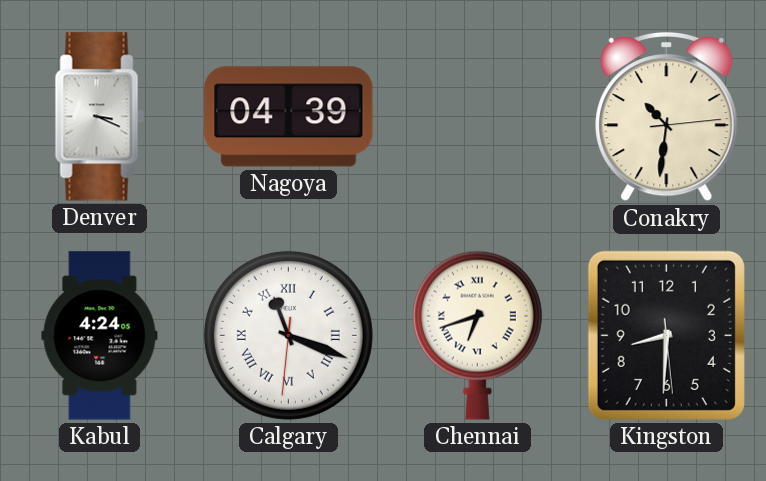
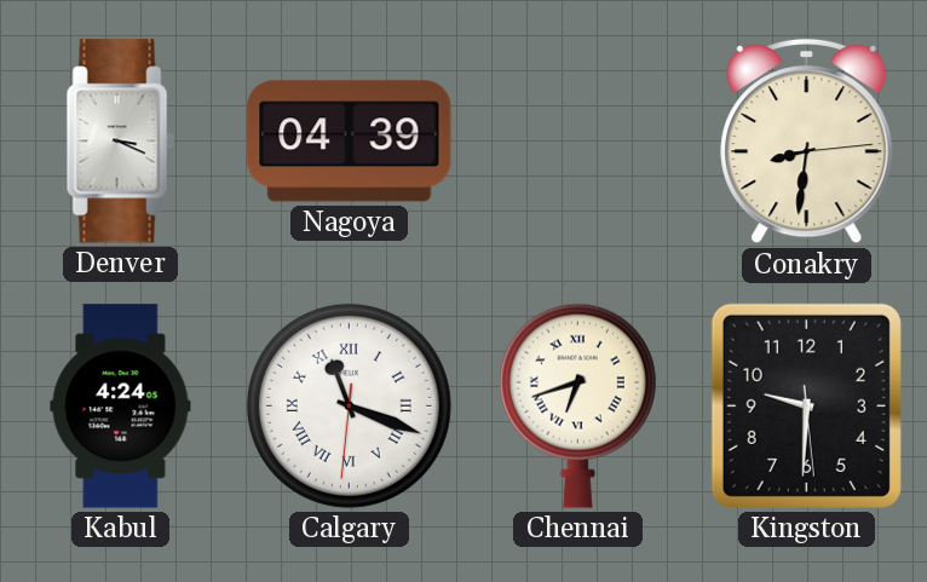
Conakry: 10:31 -> 8:31
Kingston: 8:30 -> 9:30
